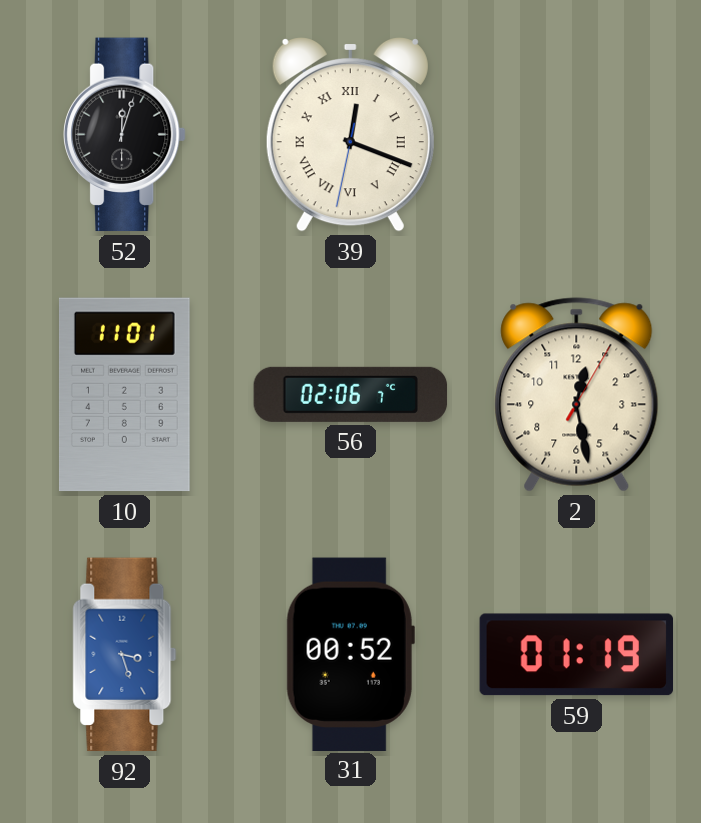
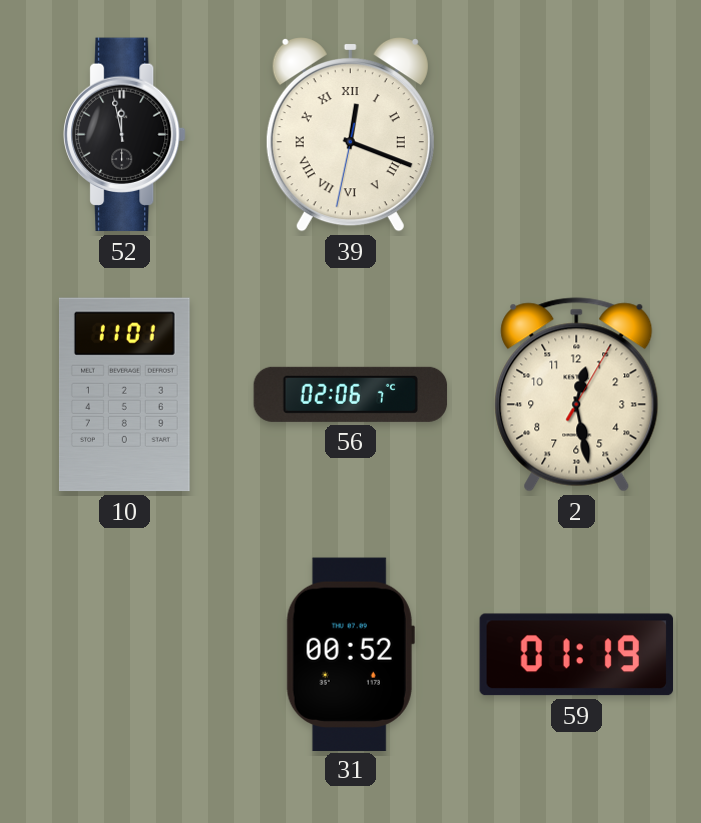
52: 12:03 -> 11:58
92: 3:27 -> none
